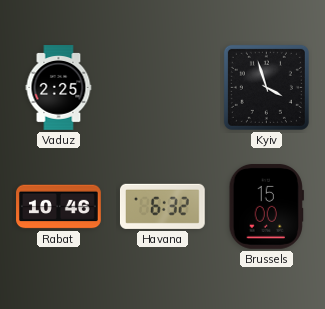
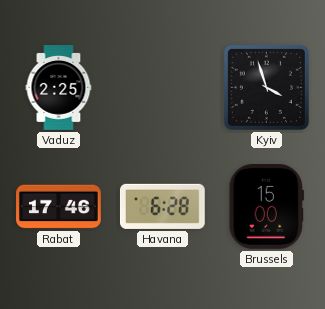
Rabat: 10:46 -> 17:46
Havana: 6:32 -> 6:28
